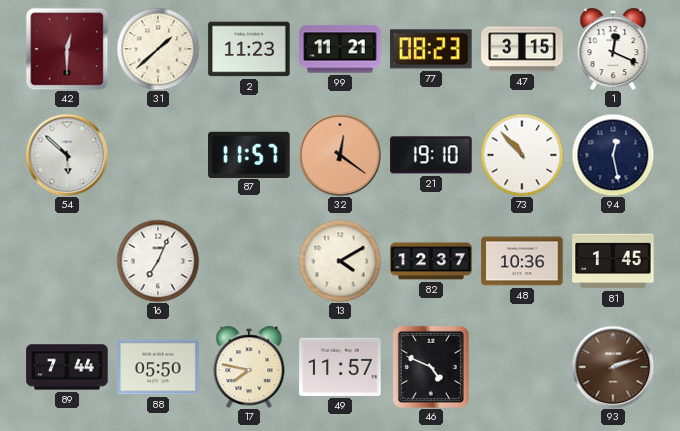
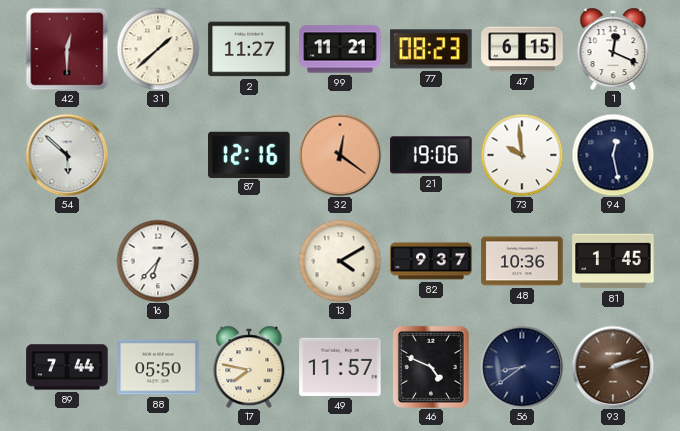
2: 11:23 -> 11:27
47: 3:15 -> 6:15
87: 11:57 -> 12:16
21: 19:10 -> 19:06
73: 10:53 -> 9:59
16: 7:04 -> 6:37
82: 12:37 -> 9:37
56: none -> 8:39
